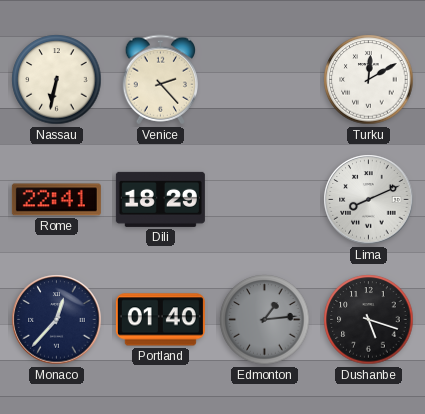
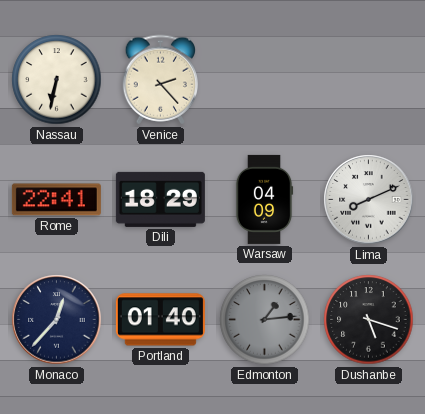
Turku: 12:10 -> none
Warsaw: none -> 04:09
